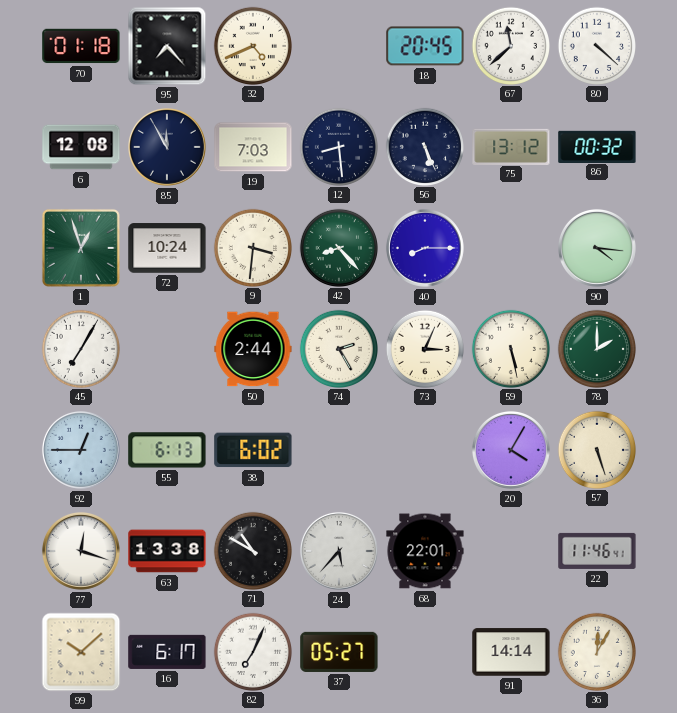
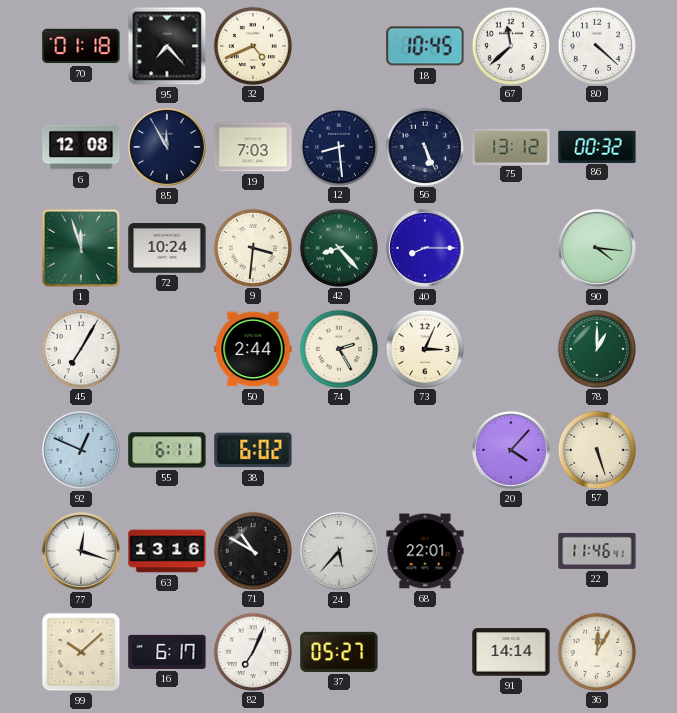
18: 20:45 -> 10:45
1: 12:57 -> 11:57
59: 5:28 -> none
78: 2:00 -> 1:00
92: 12:45 -> 12:49
55: 6:13 -> 6:11
20: 4:05 -> 4:07
63: 13:38 -> 13:16
